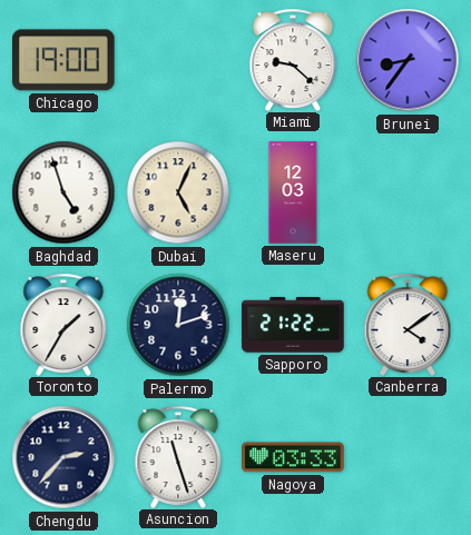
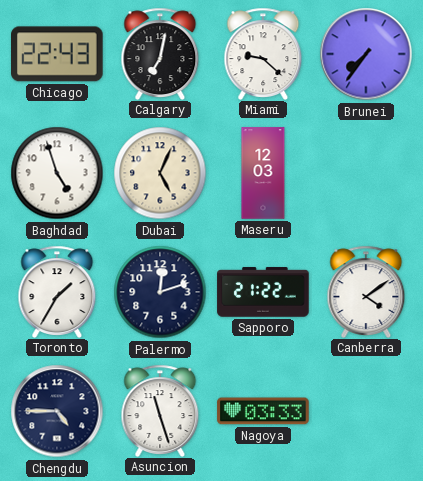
Chicago: 19:00 -> 22:43
Calgary: none -> 7:02
Brunei: 8:36 -> 7:36
Chengdu: 2:37 -> 4:45
